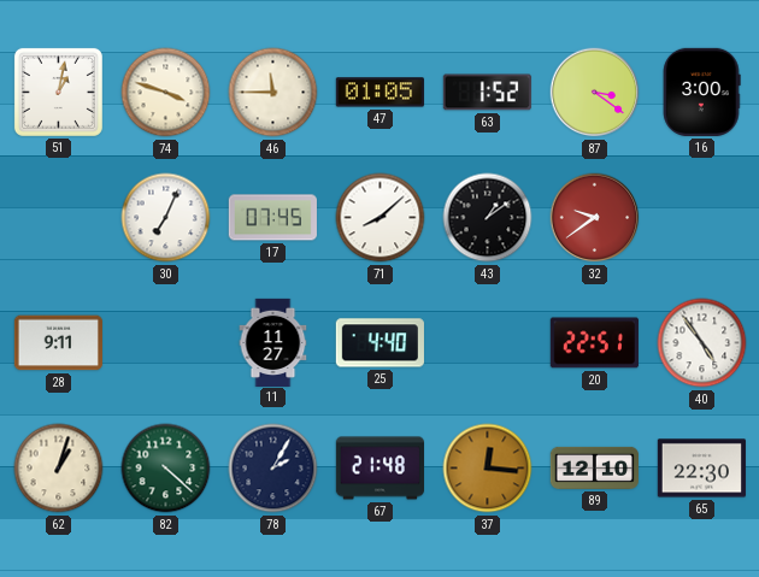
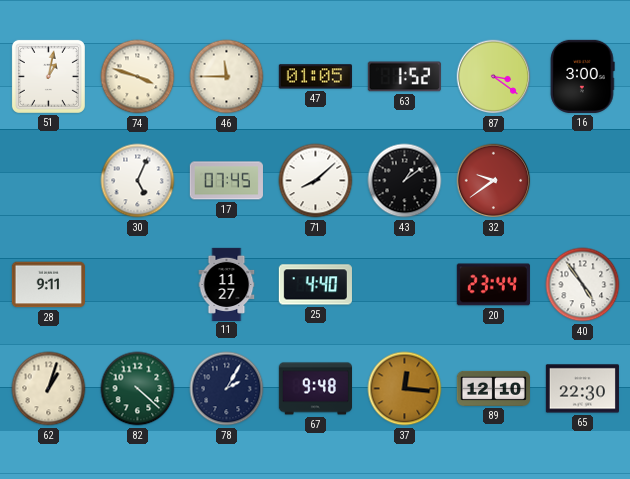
30: 7:04 -> 5:04
20: 22:51 -> 23:44
67: 21:48 -> 9:48
